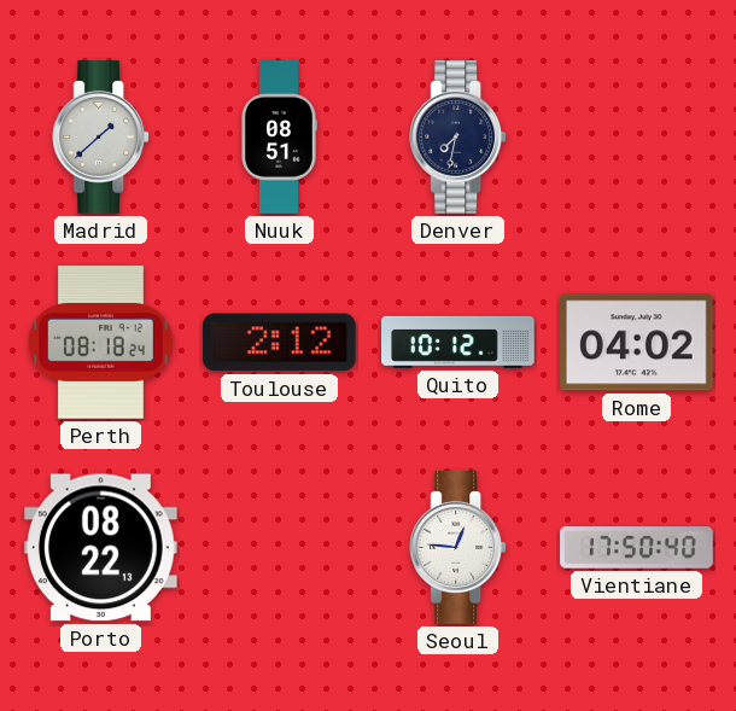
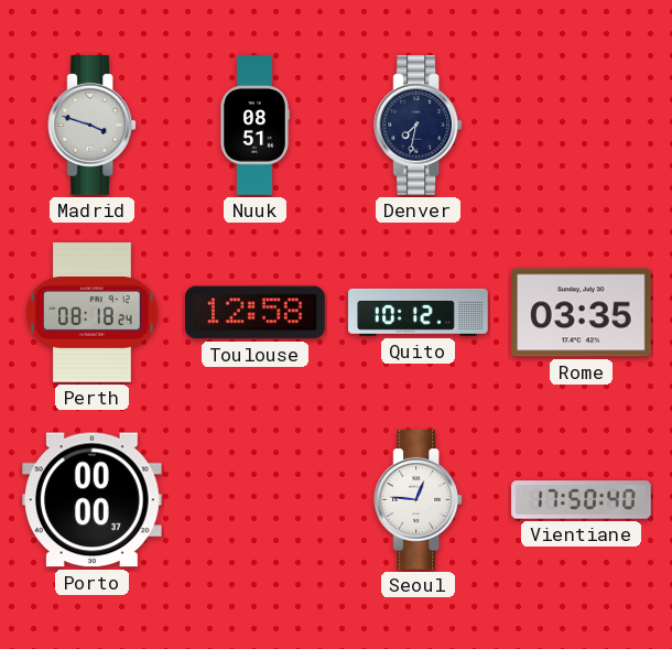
Madrid: 1:38 -> 3:48
Toulouse: 2:12 -> 12:58
Rome: 04:02 -> 03:35
Porto: 08:22 -> 00:00
